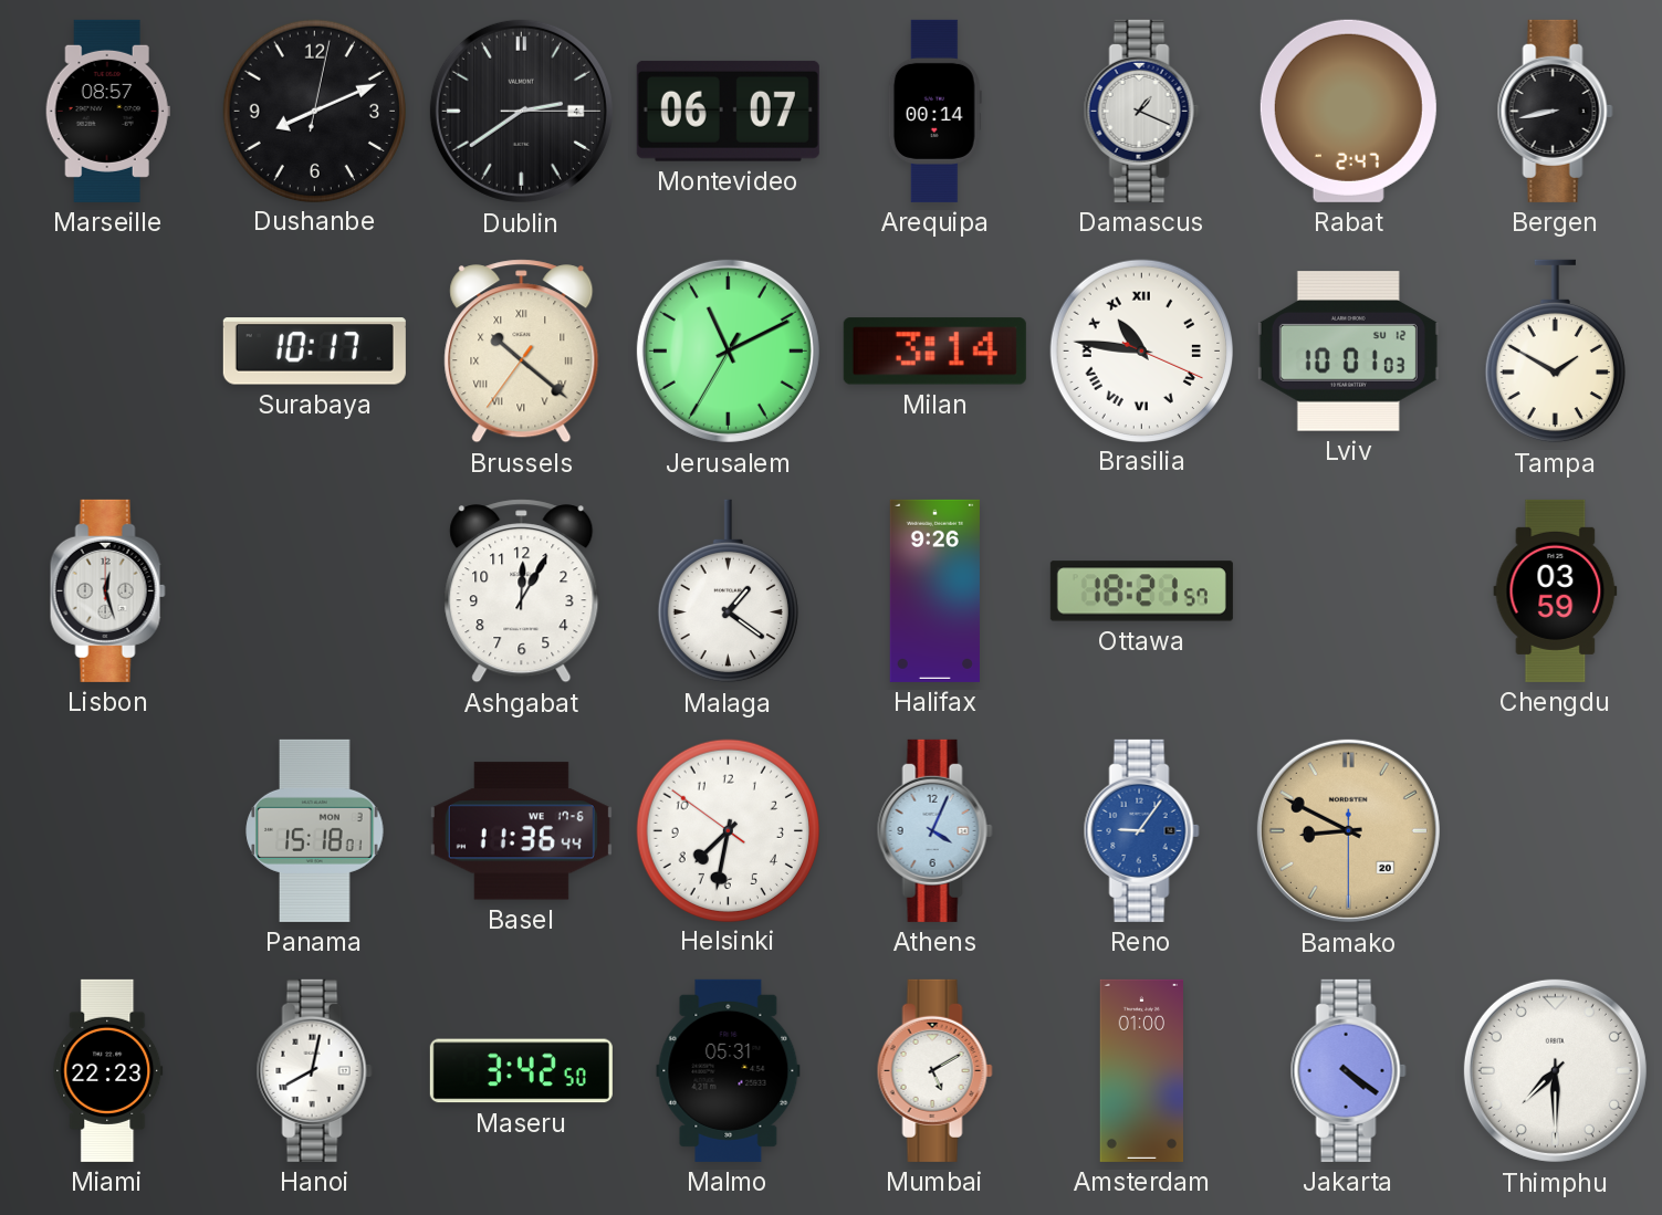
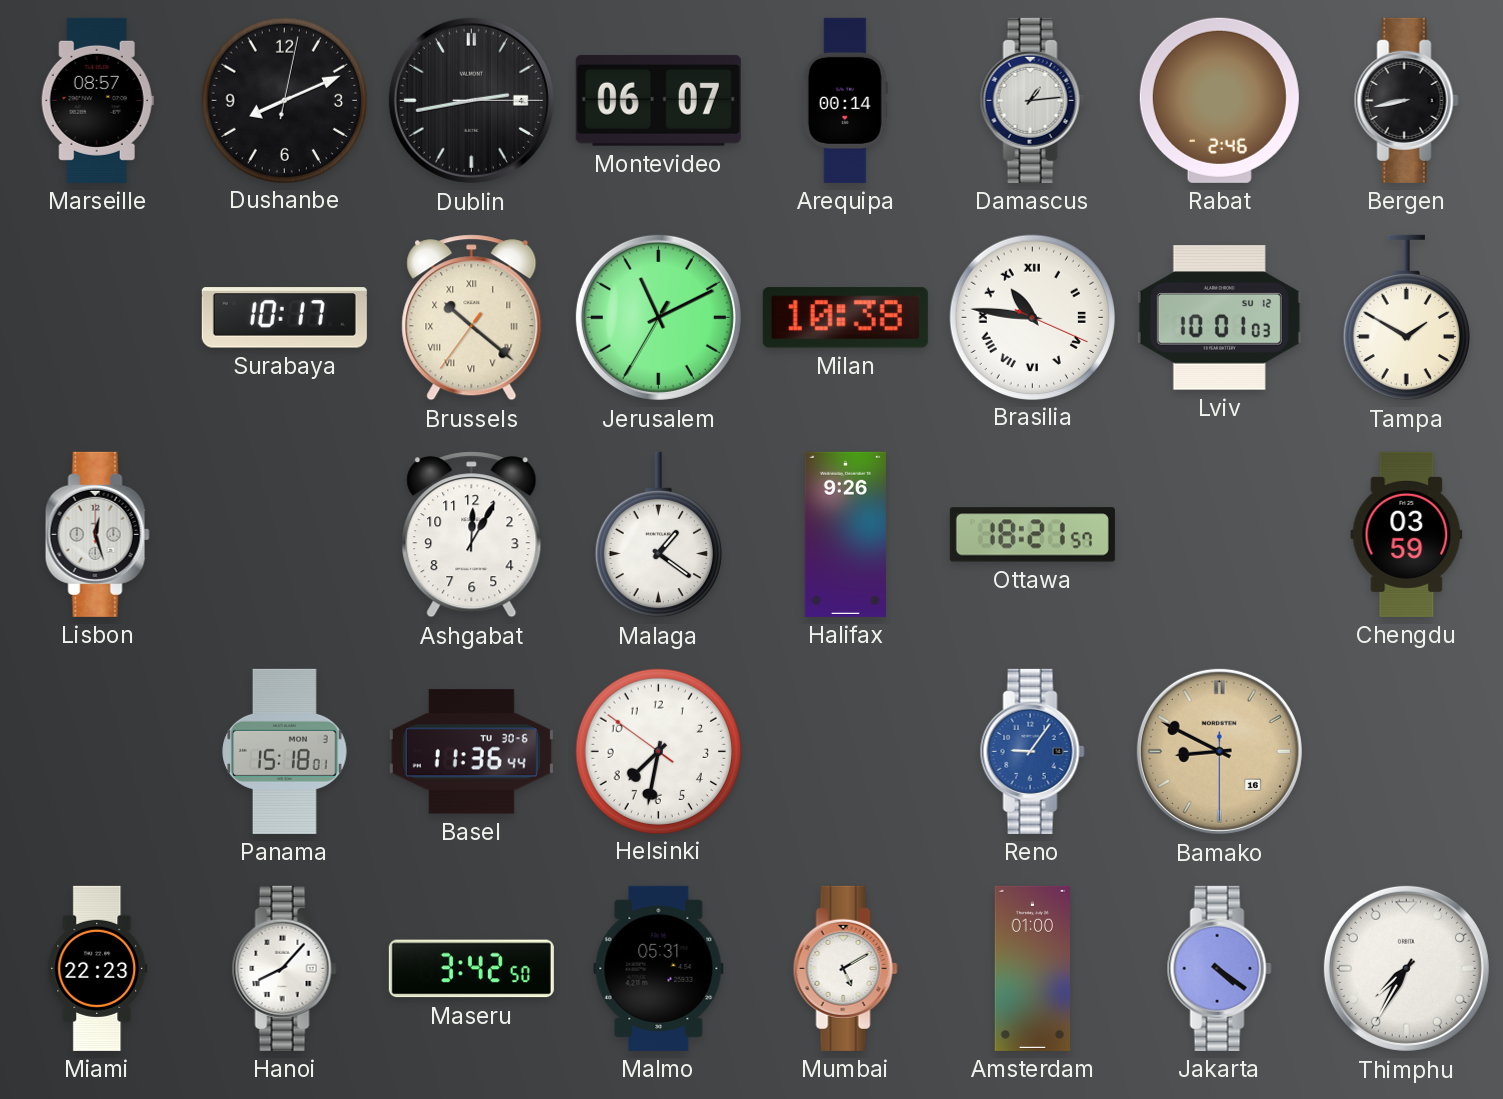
Dublin: 2:39 -> 2:43
Damascus: 1:19 -> 1:14
Rabat: 2:47 -> 2:46
Milan: 3:14 -> 10:38
Basel date: WE 17-6 -> TU 30-6
Athens: 4:04 -> none
Bamako date: 20 -> 16
Hanoi: 8:02 -> 8:07
Thimphu: 7:30 -> 7:35
